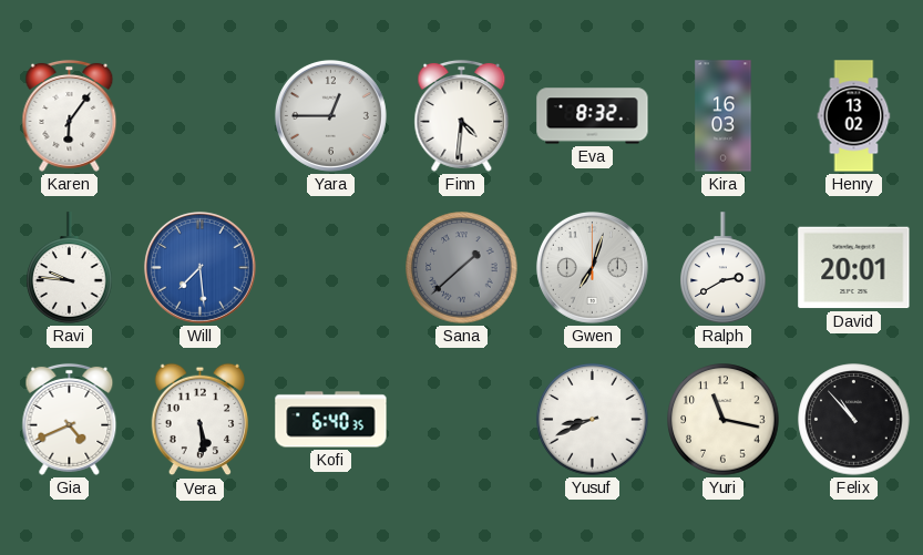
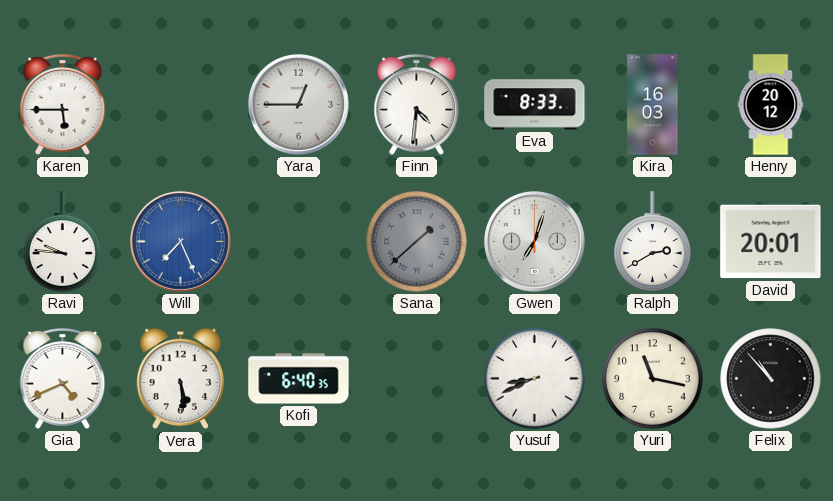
Karen: 6:06 -> 5:45
Eva: 8:32 -> 8:33
Henry: 13:02 -> 20:12
Will: 7:29 -> 7:26
